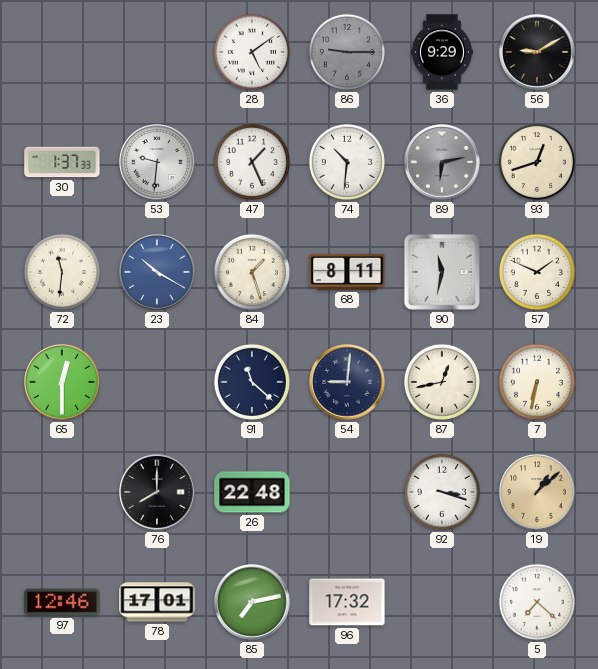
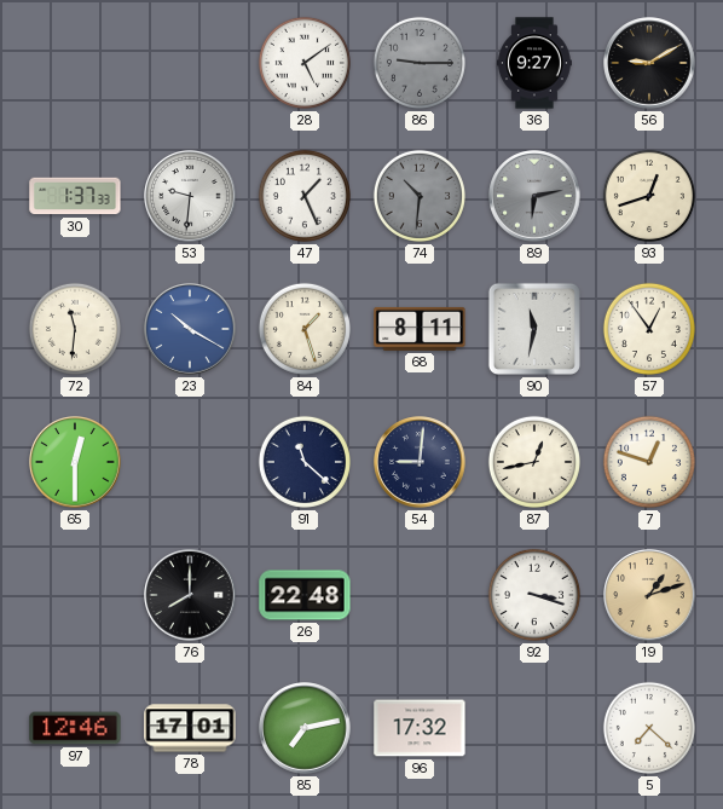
36: 9:29 -> 9:27
74 dial: white -> grey
57: 1:49 -> 12:54
7: 6:32 -> 12:48
19: 1:08 -> 1:12
